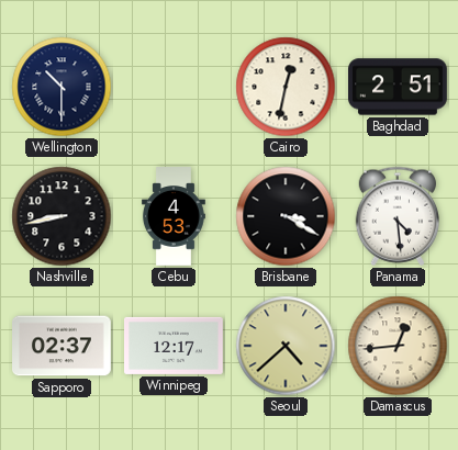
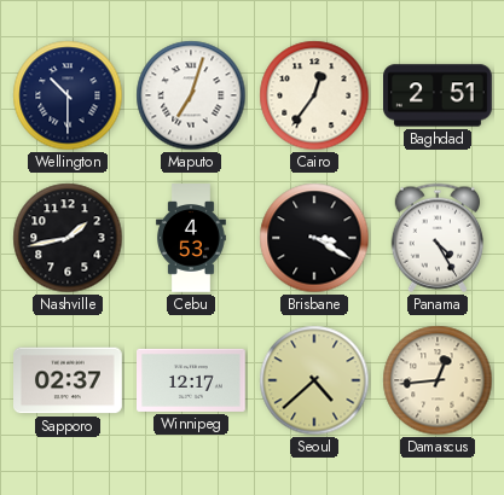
Maputo: none -> 7:03
Cairo: 12:32 -> 12:36
Nashville: 8:43 -> 1:43
Panama: 4:29 -> 4:25
